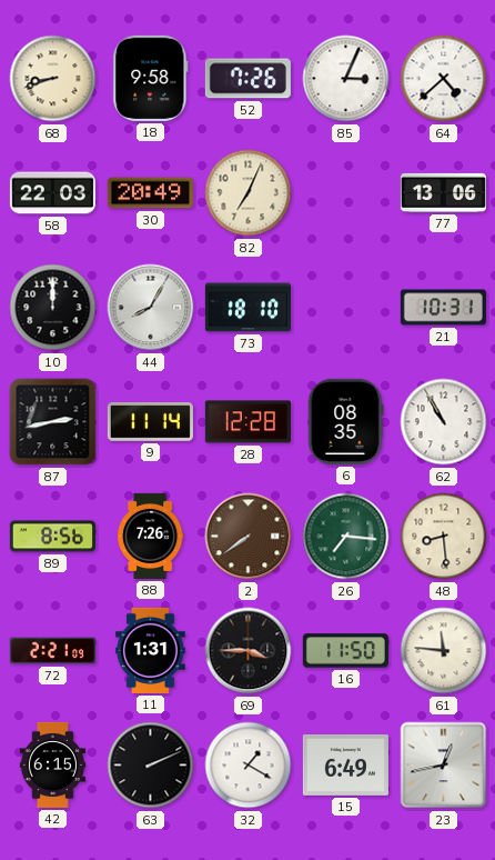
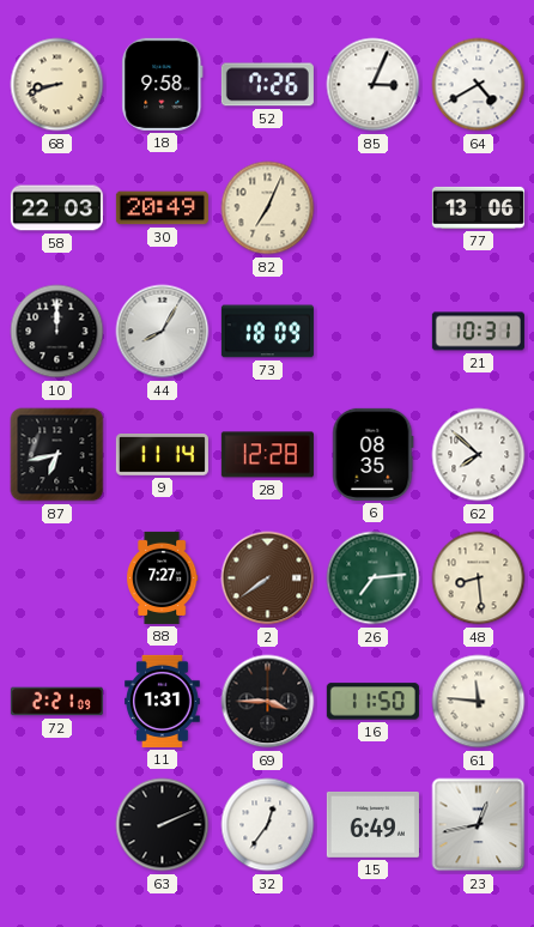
64: 4:38 -> 4:40
73: 18:10 -> 18:09
87: 2:43 -> 6:43
62: 10:55 -> 7:52
89: 8:56 -> none
88: 7:26 -> 7:27
26: 7:16 -> 7:14
42: 6:15 -> none
32: 1:20 -> 12:36
